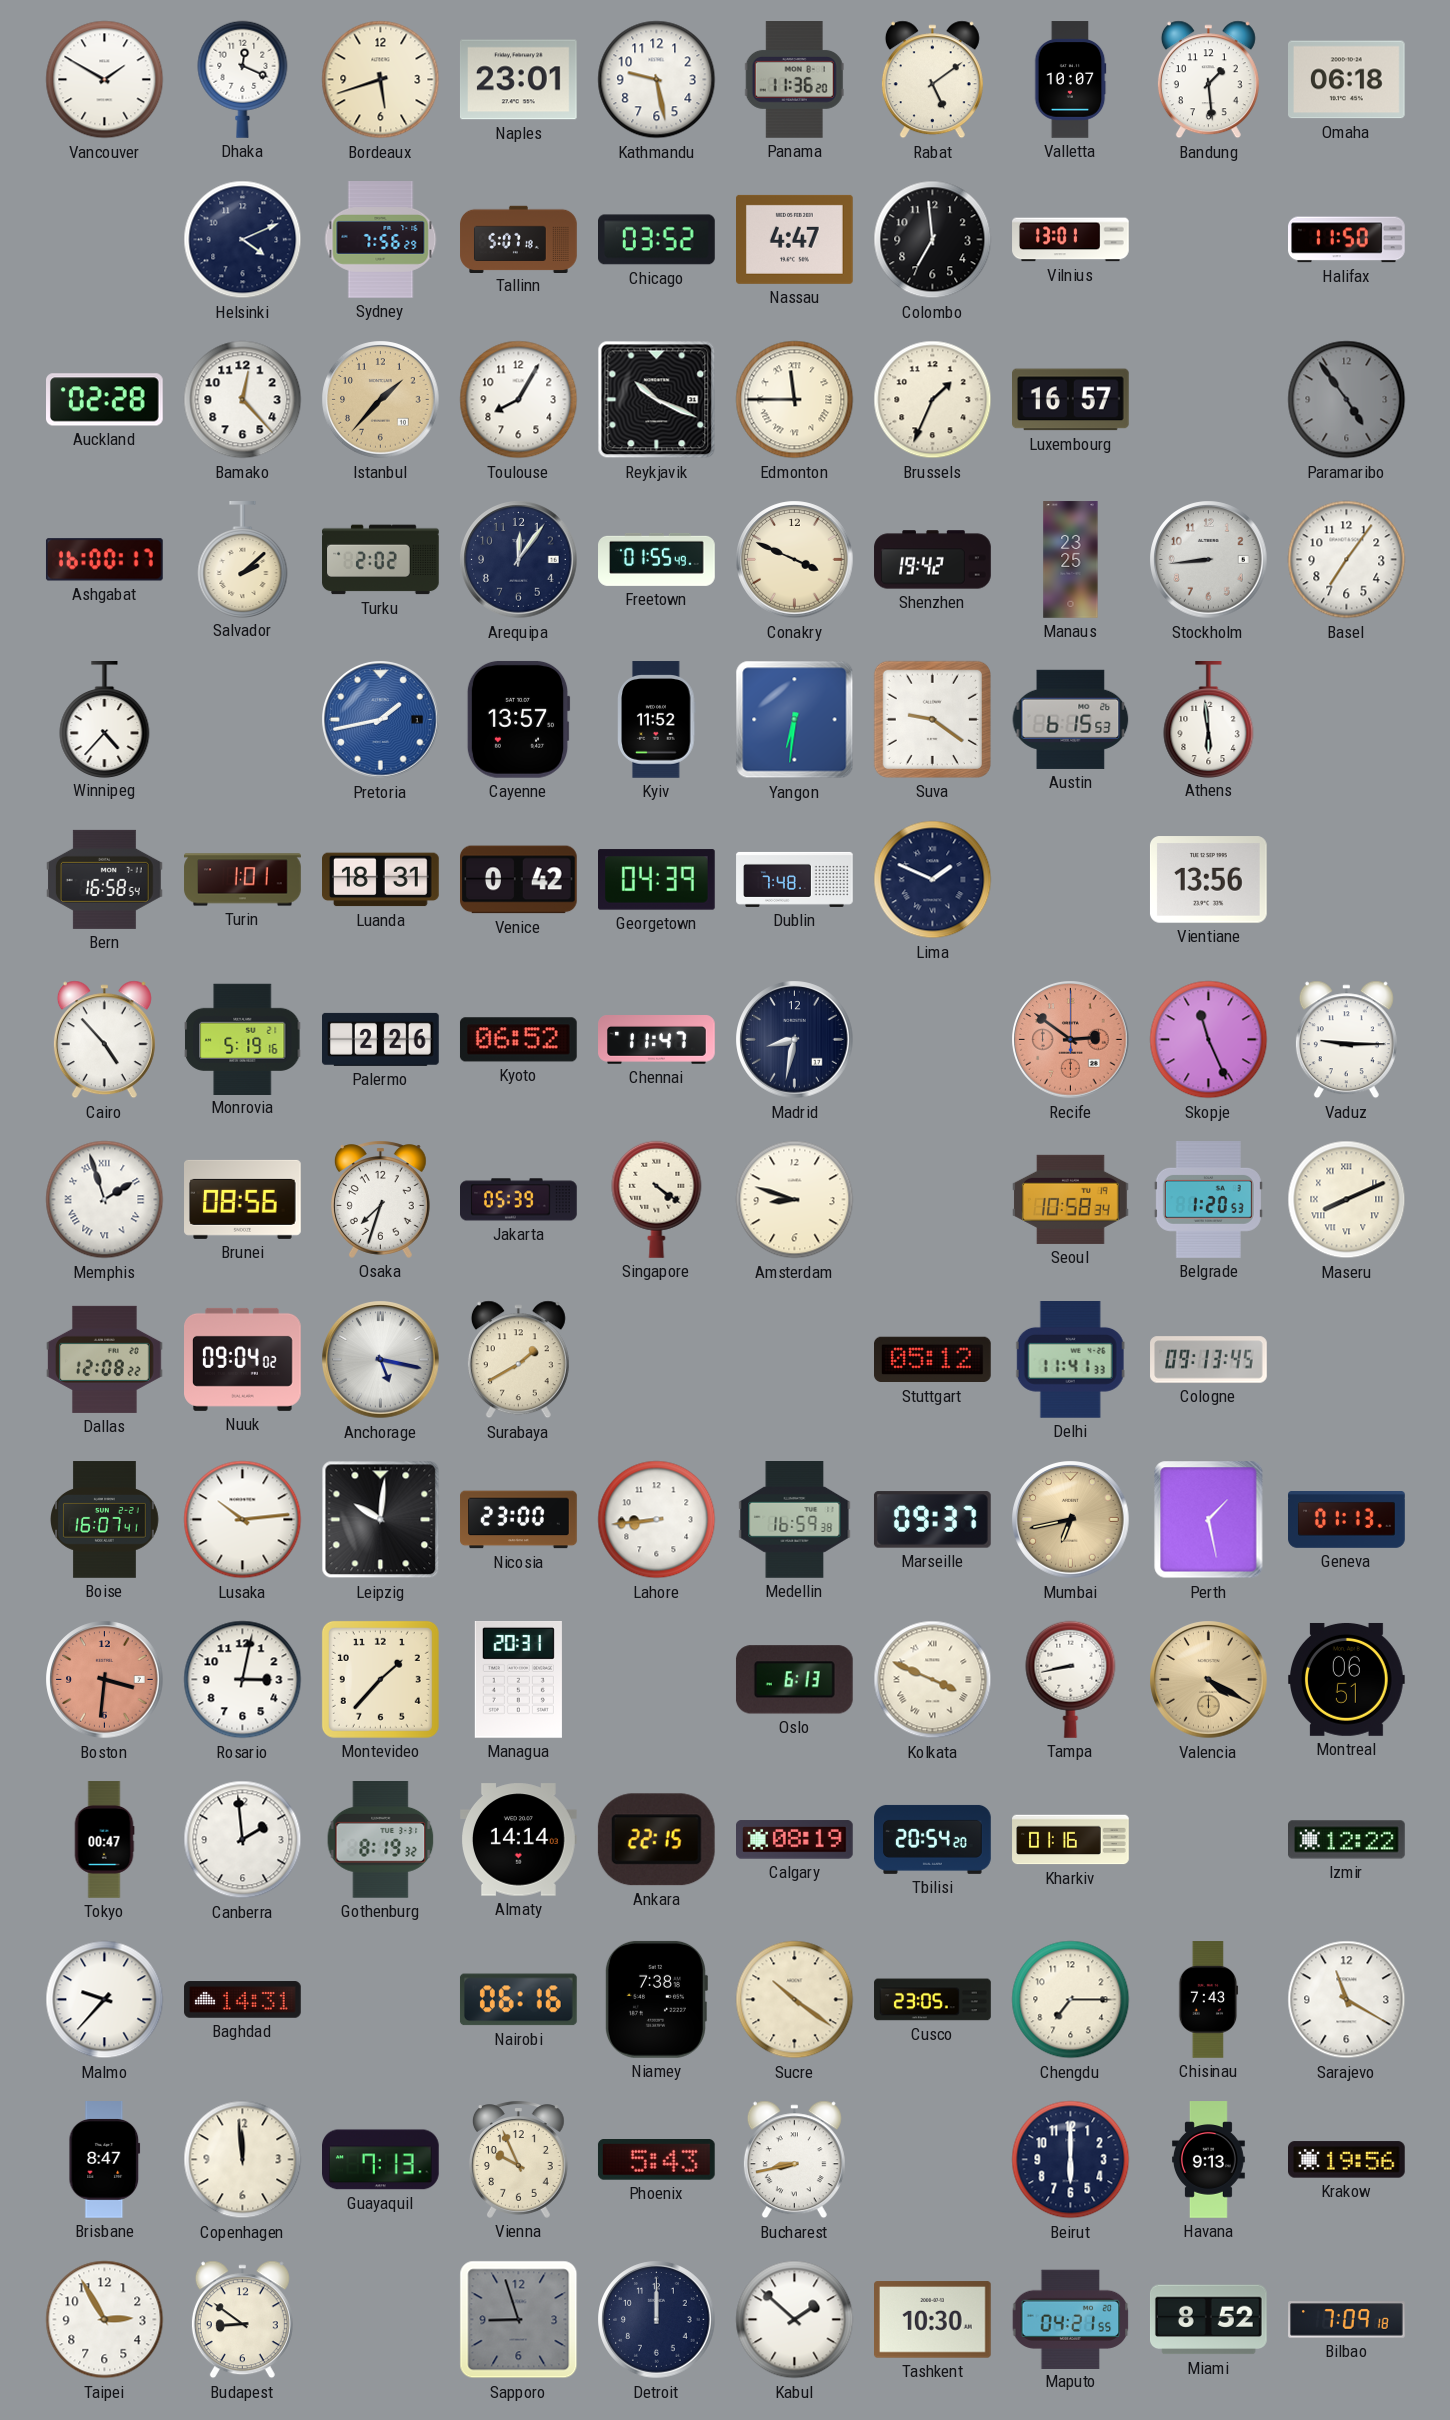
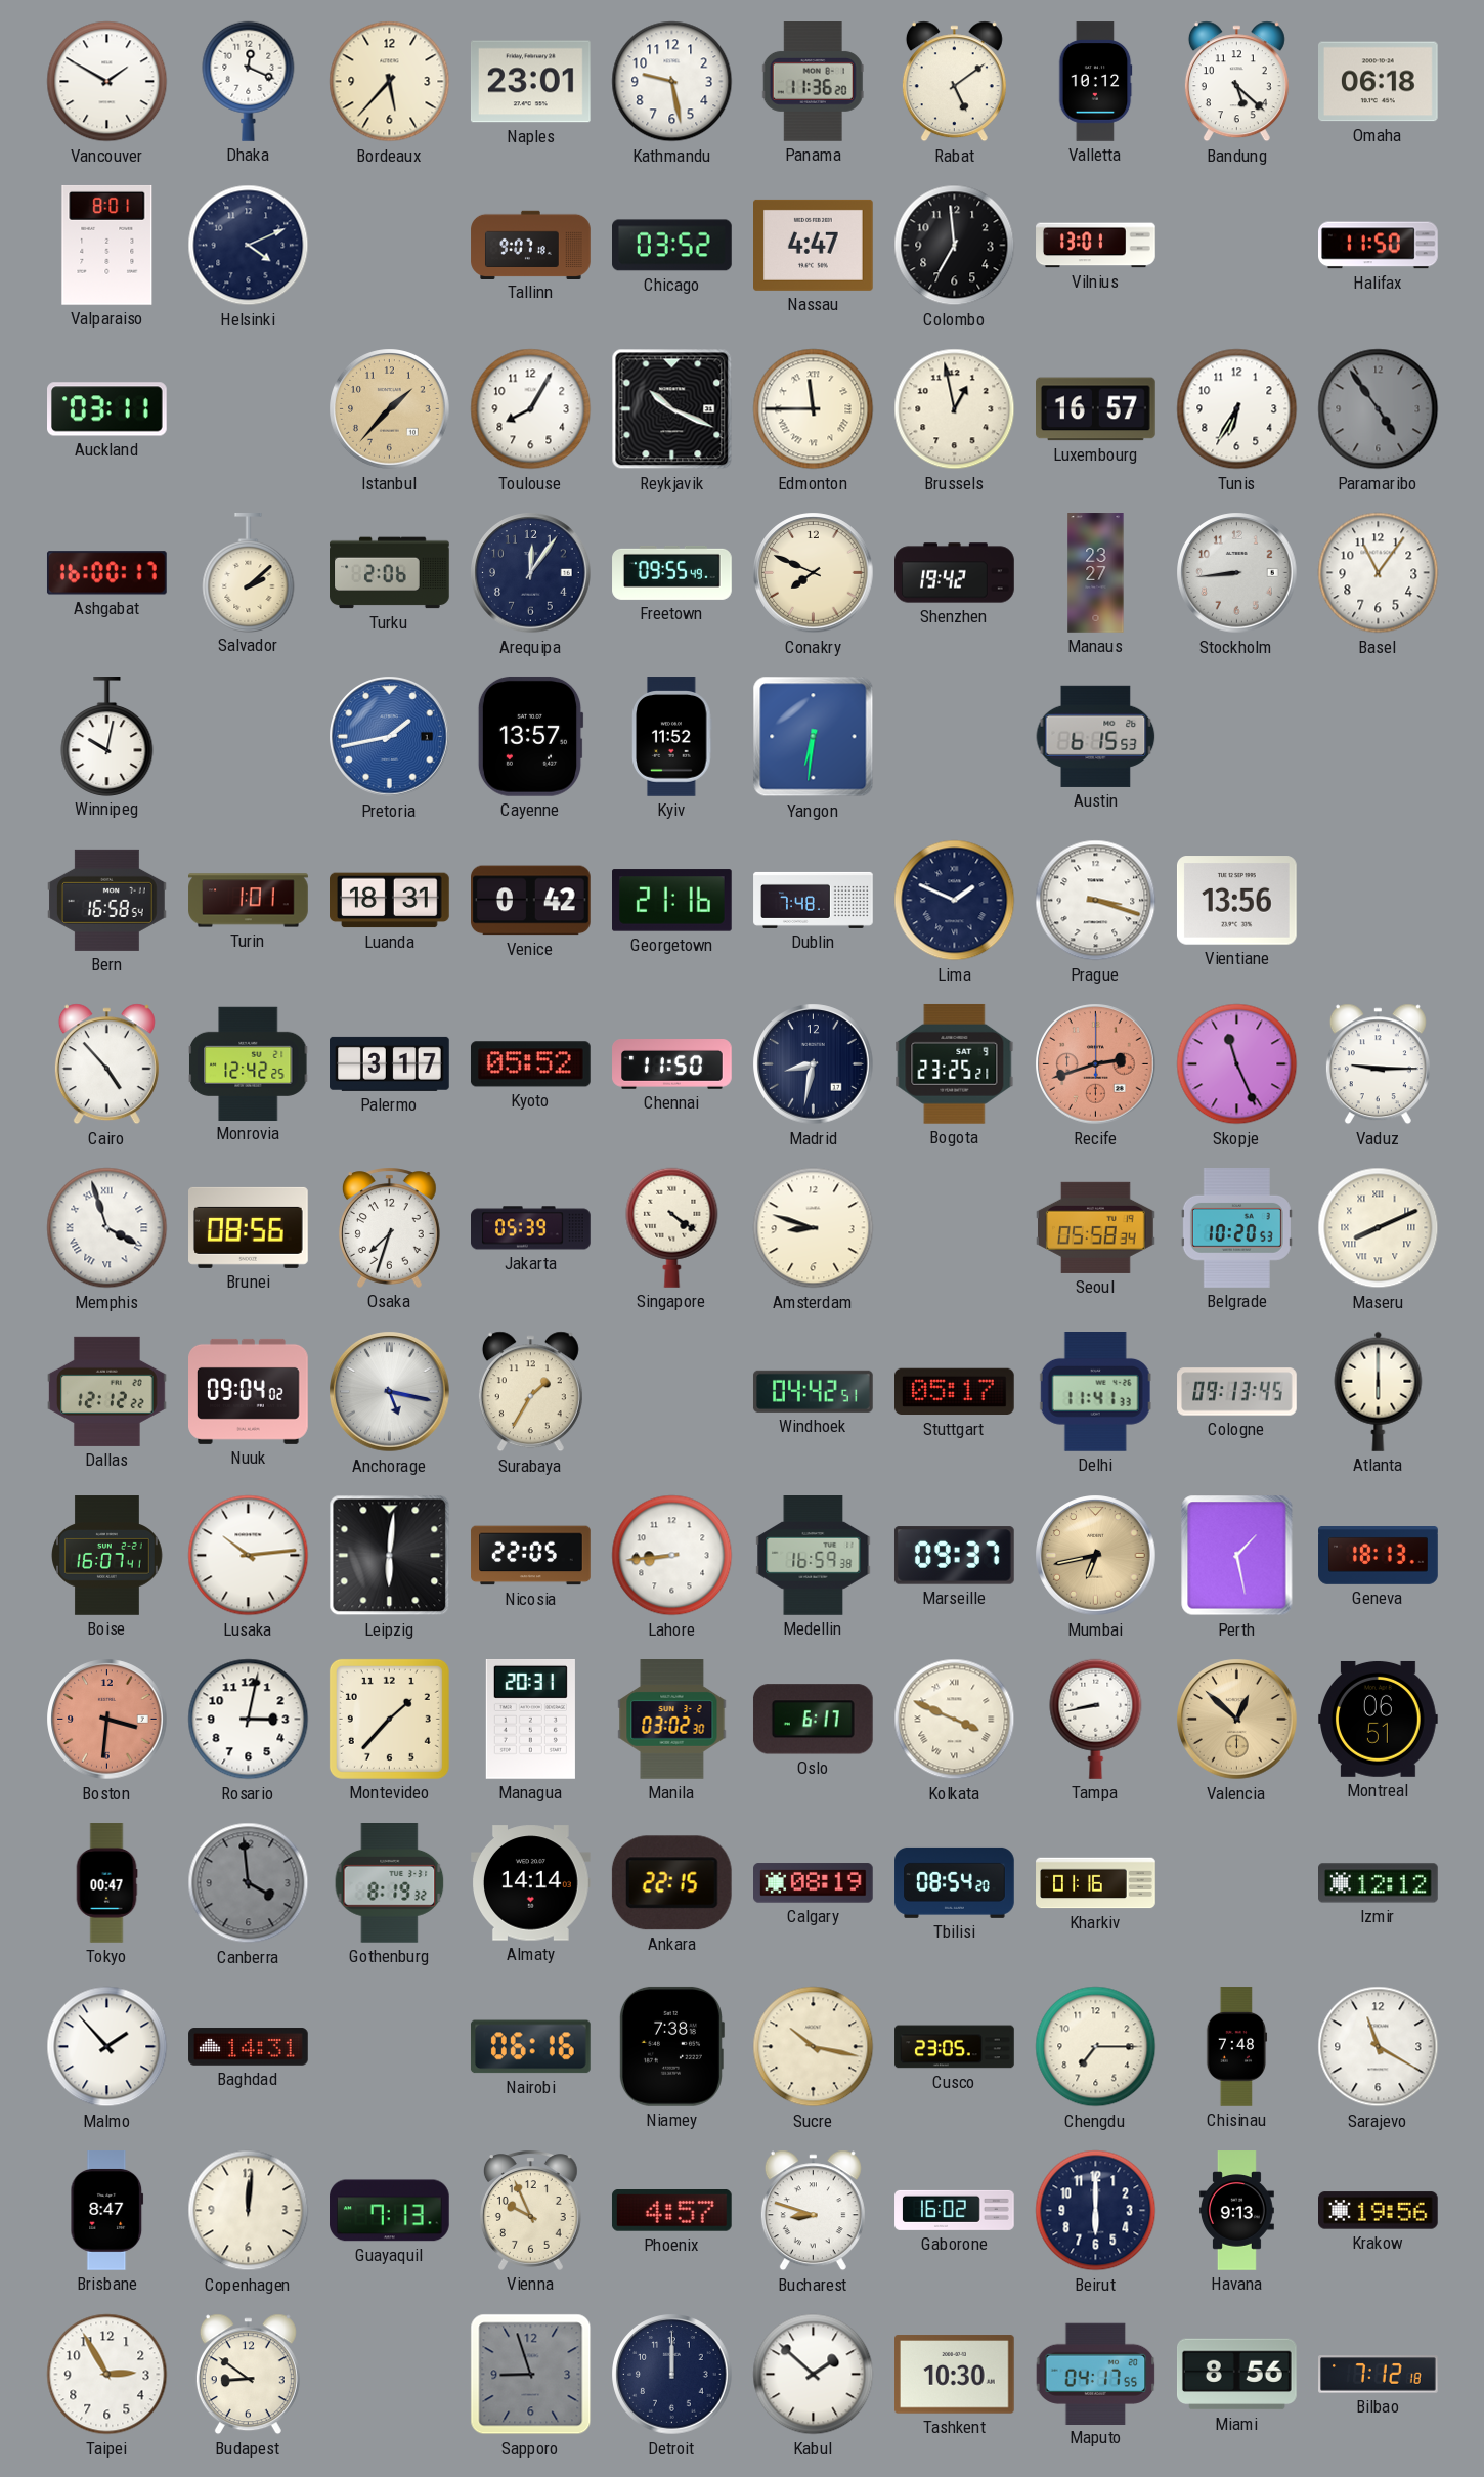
Bordeaux: 5:42 -> 5:37
Valletta: 10:07 -> 10:12
Bandung: 1:29 -> 5:22
Valparaiso: none -> 8:01
Sydney: 7:56 -> none
Tallinn: 5:07 -> 9:07
Auckland: 02:28 -> 03:11
Bamako: 12:23 -> none
Brussels: 1:34 -> 12:58
Tunis: none -> 6:35
Turku: 2:02 -> 2:06
Freetown: 01:55 -> 09:55
Conakry: 3:49 -> 7:49
Manaus: 23:25 -> 23:27
Basel: 7:06 -> 11:06
Winnipeg: 4:37 -> 10:02
Suva: 9:21 -> none
Athens: 5:59 -> none
Georgetown: 04:39 -> 21:16
Prague: none -> 3:18
Monrovia: 5:19 -> 12:42
Palermo: 2:26 -> 3:17
Kyoto: 06:52 -> 05:52
Chennai: 11:47 -> 11:50
Bogota: none -> 23:25
Recife: 2:51 -> 2:42
Memphis: 1:57 -> 3:57
Seoul: 10:58 -> 05:58
Belgrade: 1:20 -> 10:20
Dallas: 12:08 -> 12:12
Surabaya: 1:40 -> 1:35
Windhoek: none -> 04:42
Stuttgart: 05:12 -> 05:17
Atlanta: none -> 6:00
Leipzig: 10:01 -> 6:01
Nicosia: 23:00 -> 22:05
Geneva: 01:13 -> 18:13
Manila: none -> 03:02
Oslo: 6:13 -> 6:17
Valencia: 4:20 -> 12:52
Canberra: 1:59 -> 3:59
Canberra dial: white -> grey
Tbilisi: 20:54 -> 08:54
Izmir: 12:22 -> 12:12
Malmo: 9:37 -> 1:53
Sucre: 10:21 -> 10:17
Chisinau: 7:43 -> 7:48
Copenhagen: 11:59 -> 12:01
Phoenix: 5:43 -> 4:57
Bucharest: 8:43 -> 8:48
Gaborone: none -> 16:02
Maputo: 04:21 -> 04:17
Miami: 8:52 -> 8:56
Bilbao: 7:09 -> 7:12
